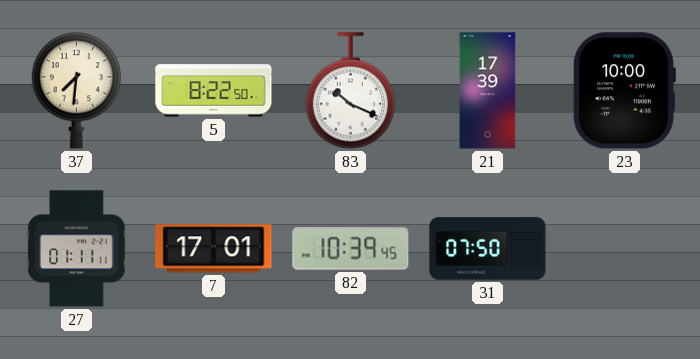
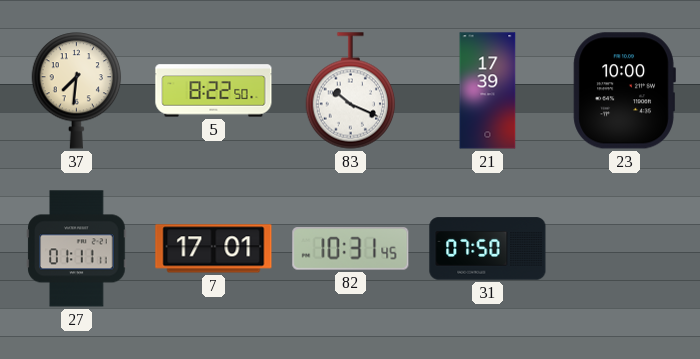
82: 10:39 -> 10:31
